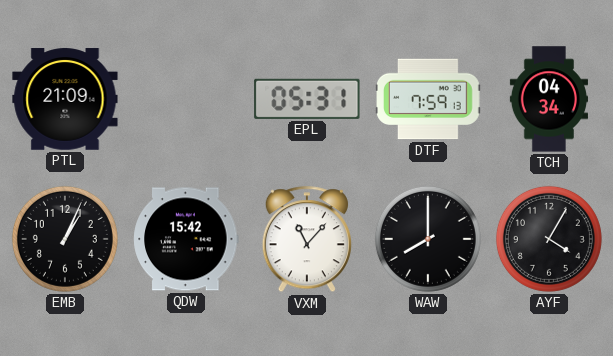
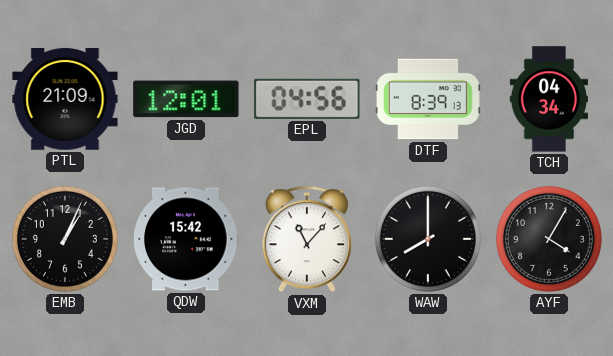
JGD: none -> 12:01
EPL: 05:31 -> 04:56
DTF: 7:59 -> 8:39
